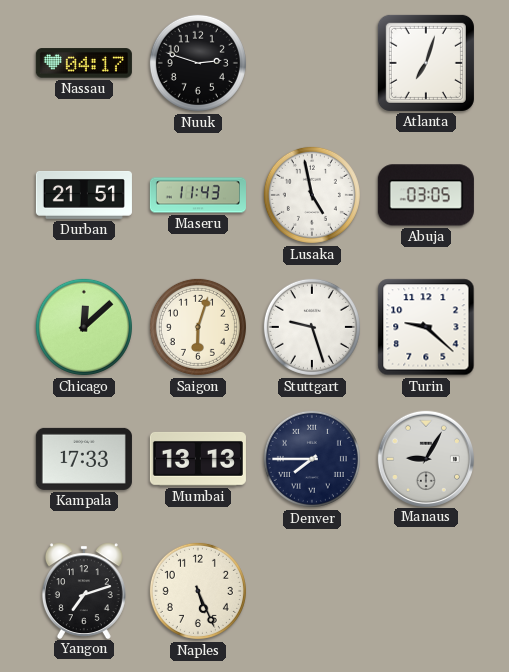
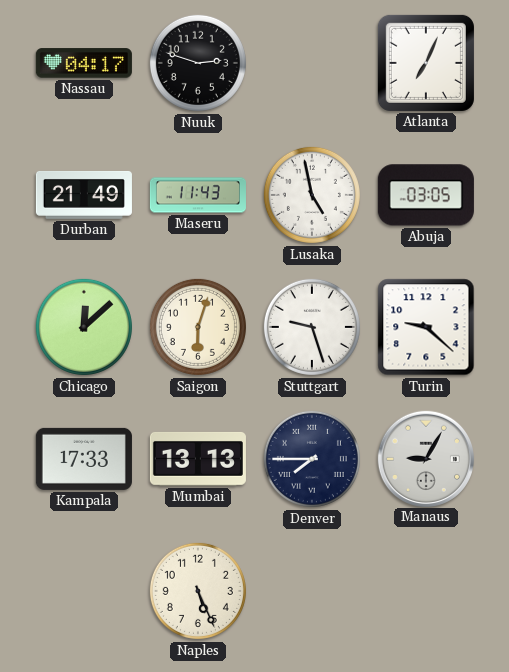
Atlanta: 7:03 -> 7:04
Durban: 21:51 -> 21:49
Yangon: 7:12 -> none
